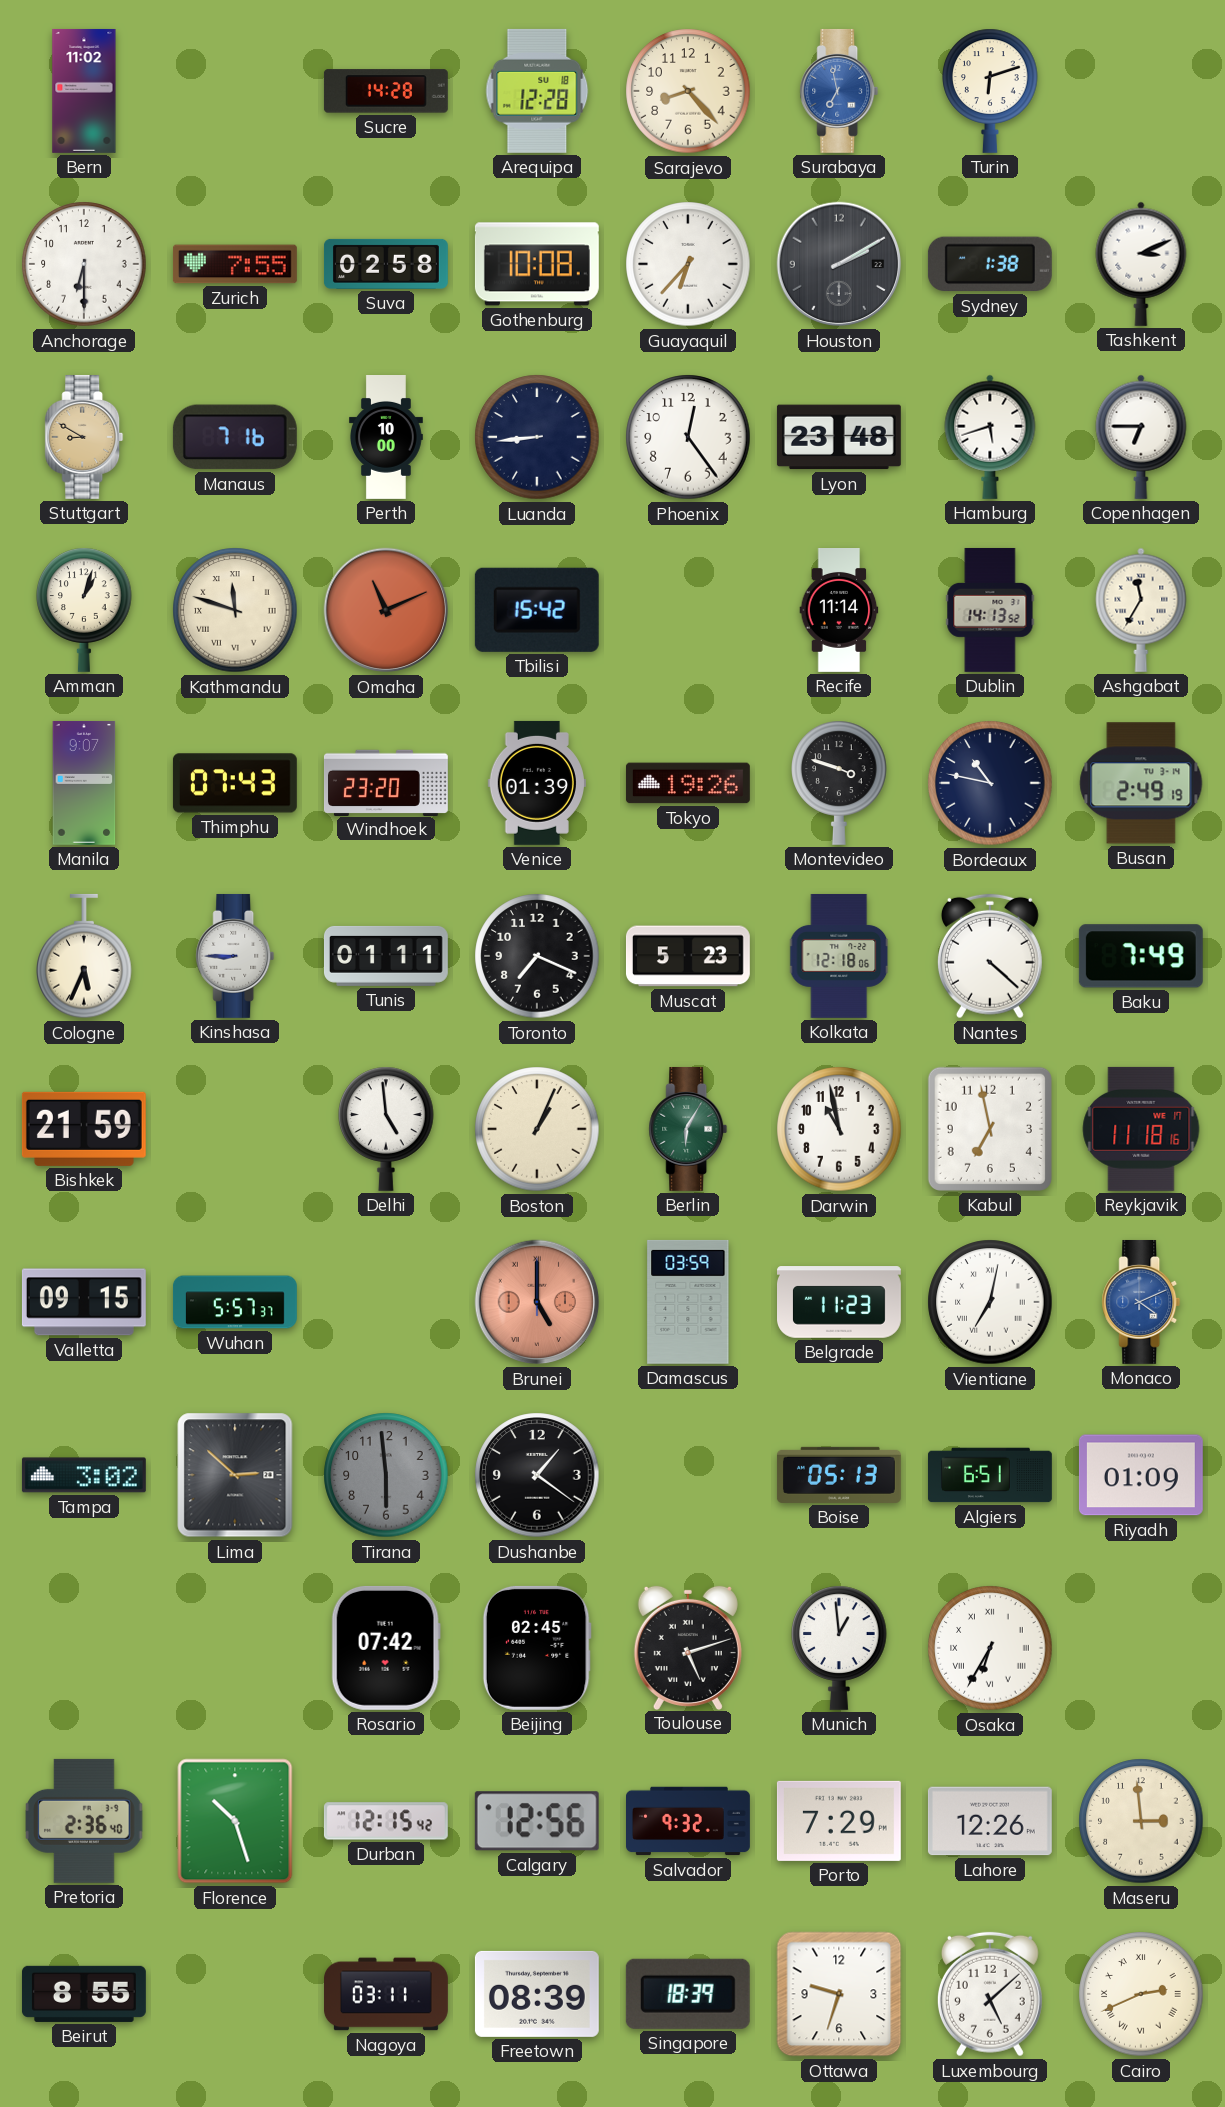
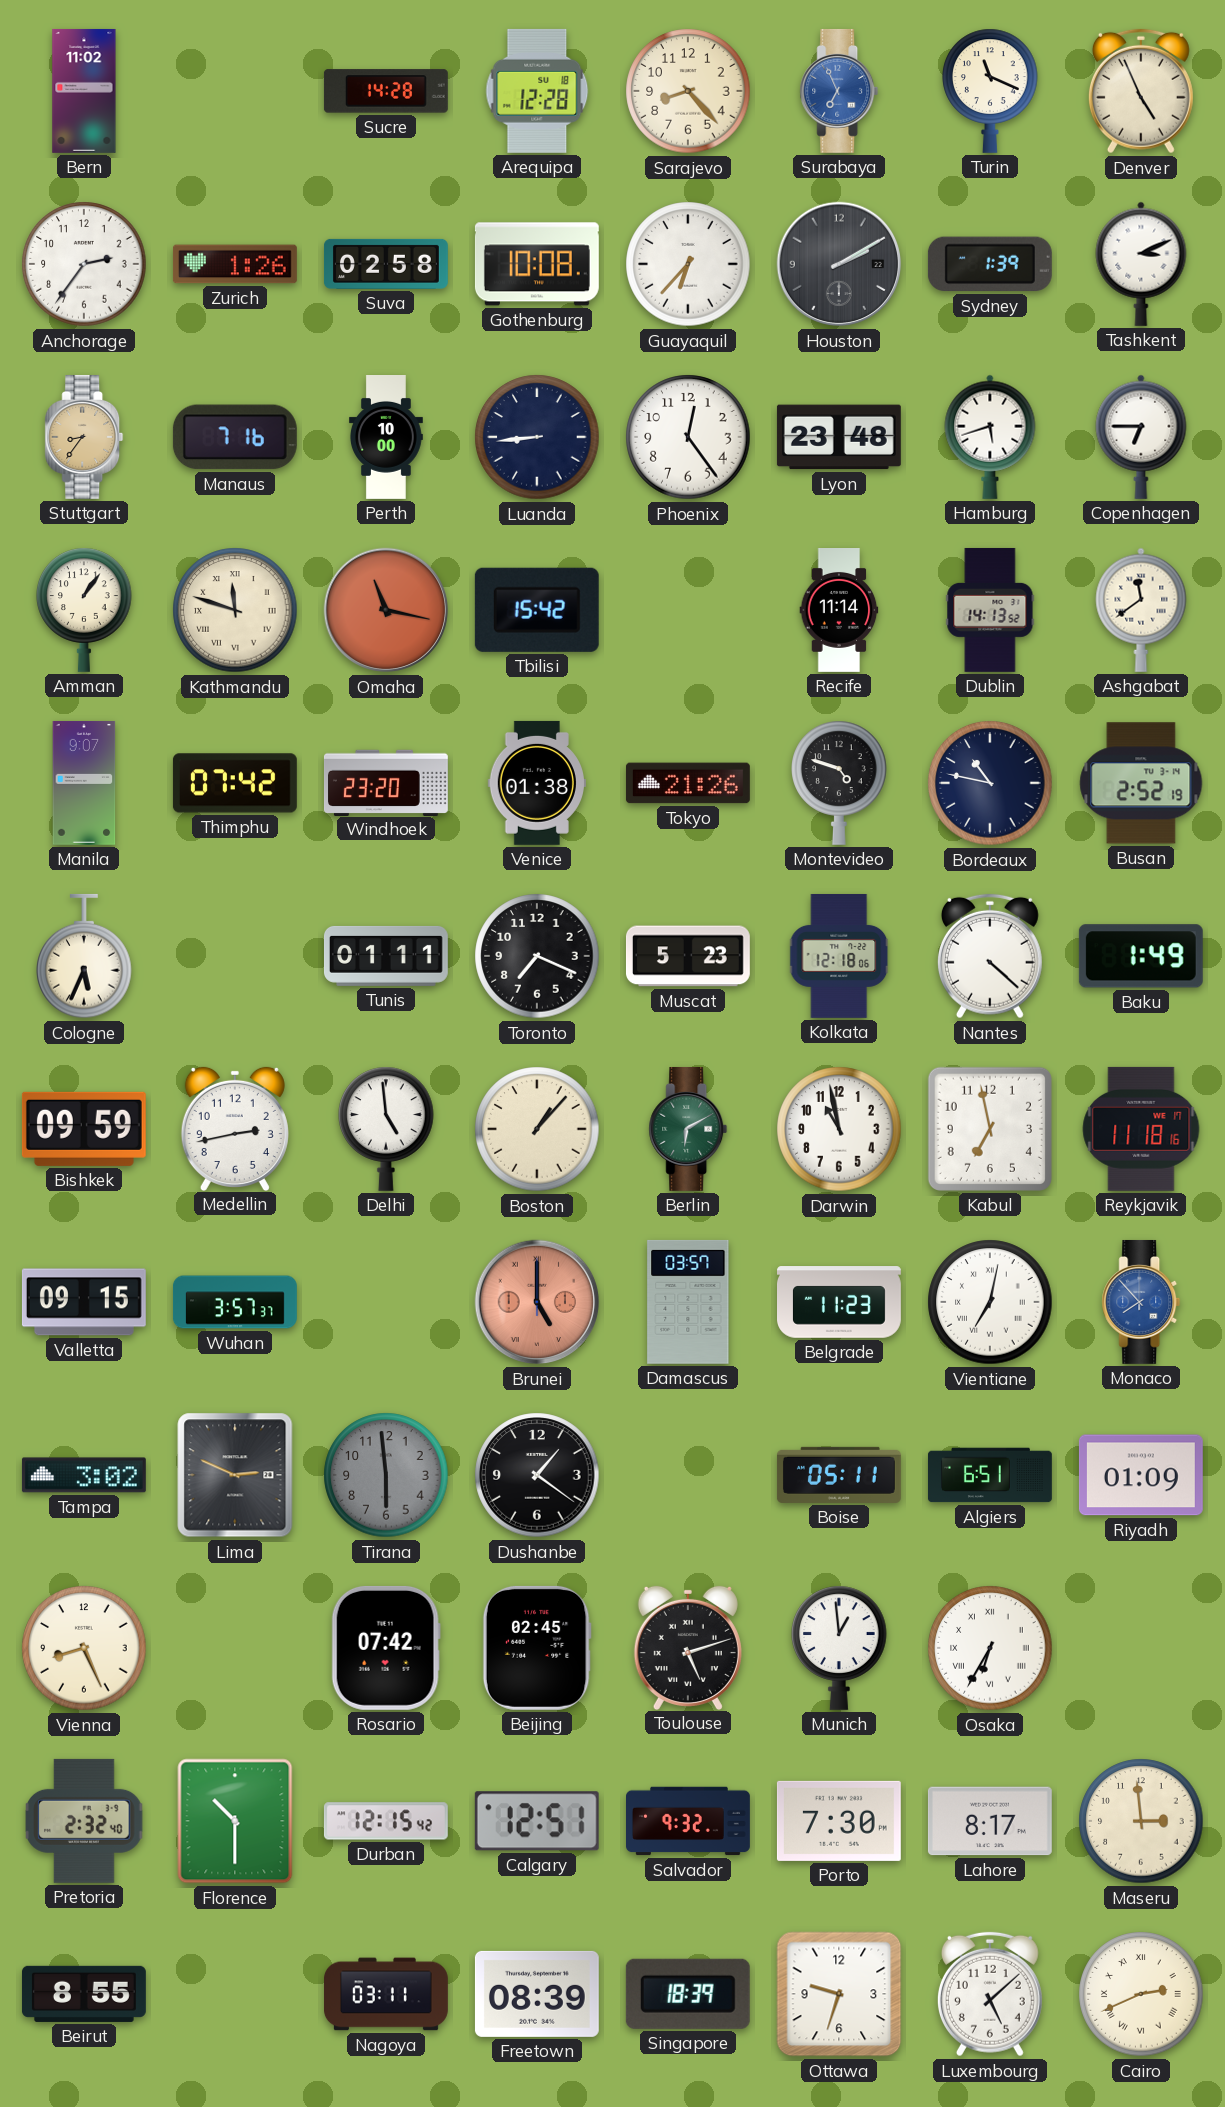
Surabaya: 6:58 -> 6:56
Turin: 6:12 -> 11:19
Denver: none -> 4:56
Anchorage: 6:30 -> 2:36
Zurich: 7:55 -> 1:26
Sydney: 1:38 -> 1:39
Stuttgart: 8:50 -> 8:36
Amman: 1:03 -> 1:06
Omaha: 11:11 -> 11:17
Ashgabat: 11:35 -> 11:39
Thimphu: 07:43 -> 07:42
Venice: 01:39 -> 01:38
Tokyo: 19:26 -> 21:26
Montevideo: 3:48 -> 4:48
Busan: 2:49 -> 2:52
Kinshasa: 8:45 -> none
Baku: 7:49 -> 1:49
Bishkek: 21:59 -> 09:59
Medellin: none -> 2:43
Boston: 1:04 -> 1:07
Berlin: 6:05 -> 6:10
Wuhan: 5:57 -> 3:57
Damascus: 03:59 -> 03:57
Monaco: 4:11 -> 7:53
Lima: 2:52 -> 2:49
Boise: 05:13 -> 05:11
Vienna: none -> 8:26
Pretoria: 2:36 -> 2:32
Florence: 10:27 -> 10:30
Calgary: 12:56 -> 12:51
Porto: 7:29 -> 7:30
Lahore: 12:26 -> 8:17
